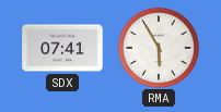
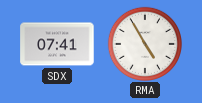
RMA: 5:55 -> 4:55
